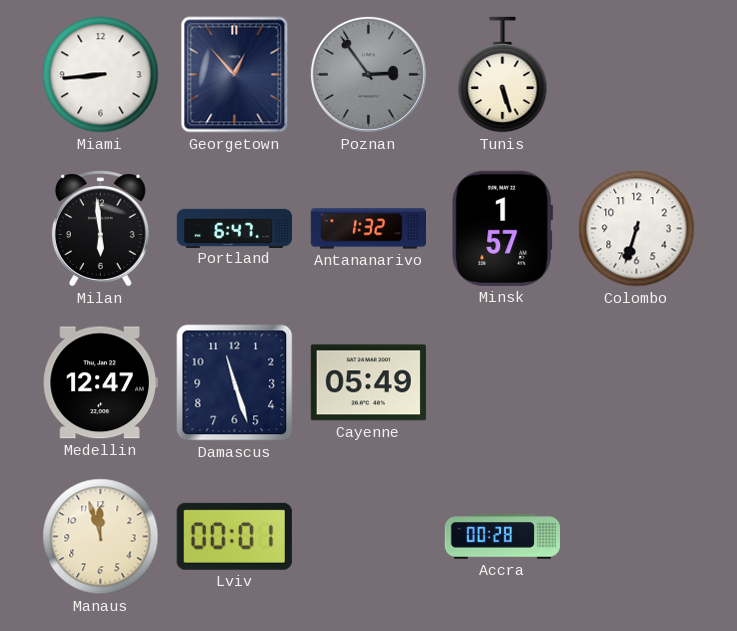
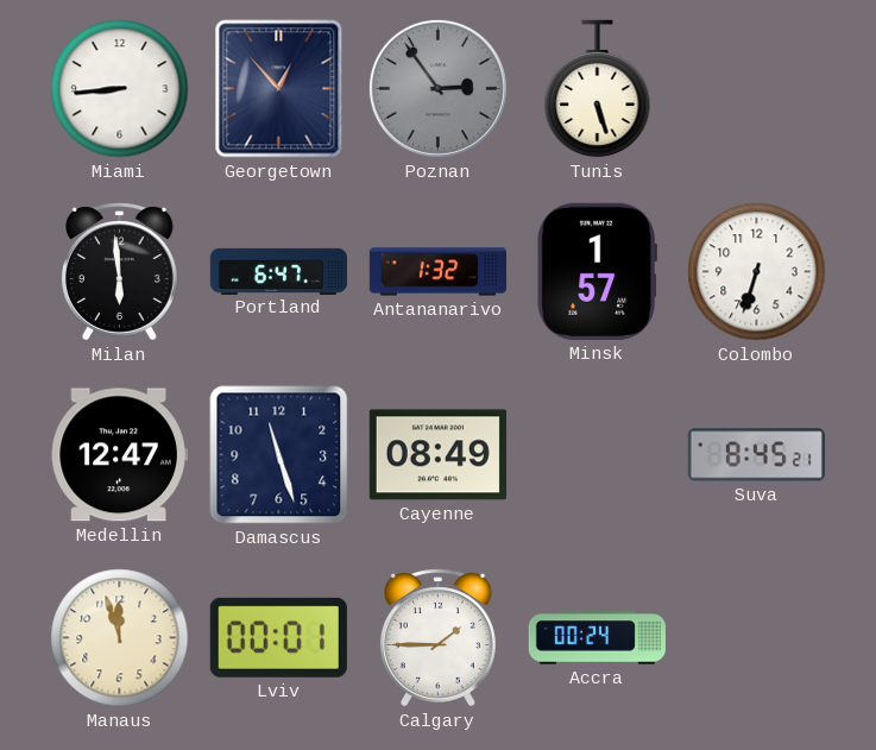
Cayenne: 05:49 -> 08:49
Suva: none -> 8:45
Calgary: none -> 1:45
Accra: 00:28 -> 00:24
